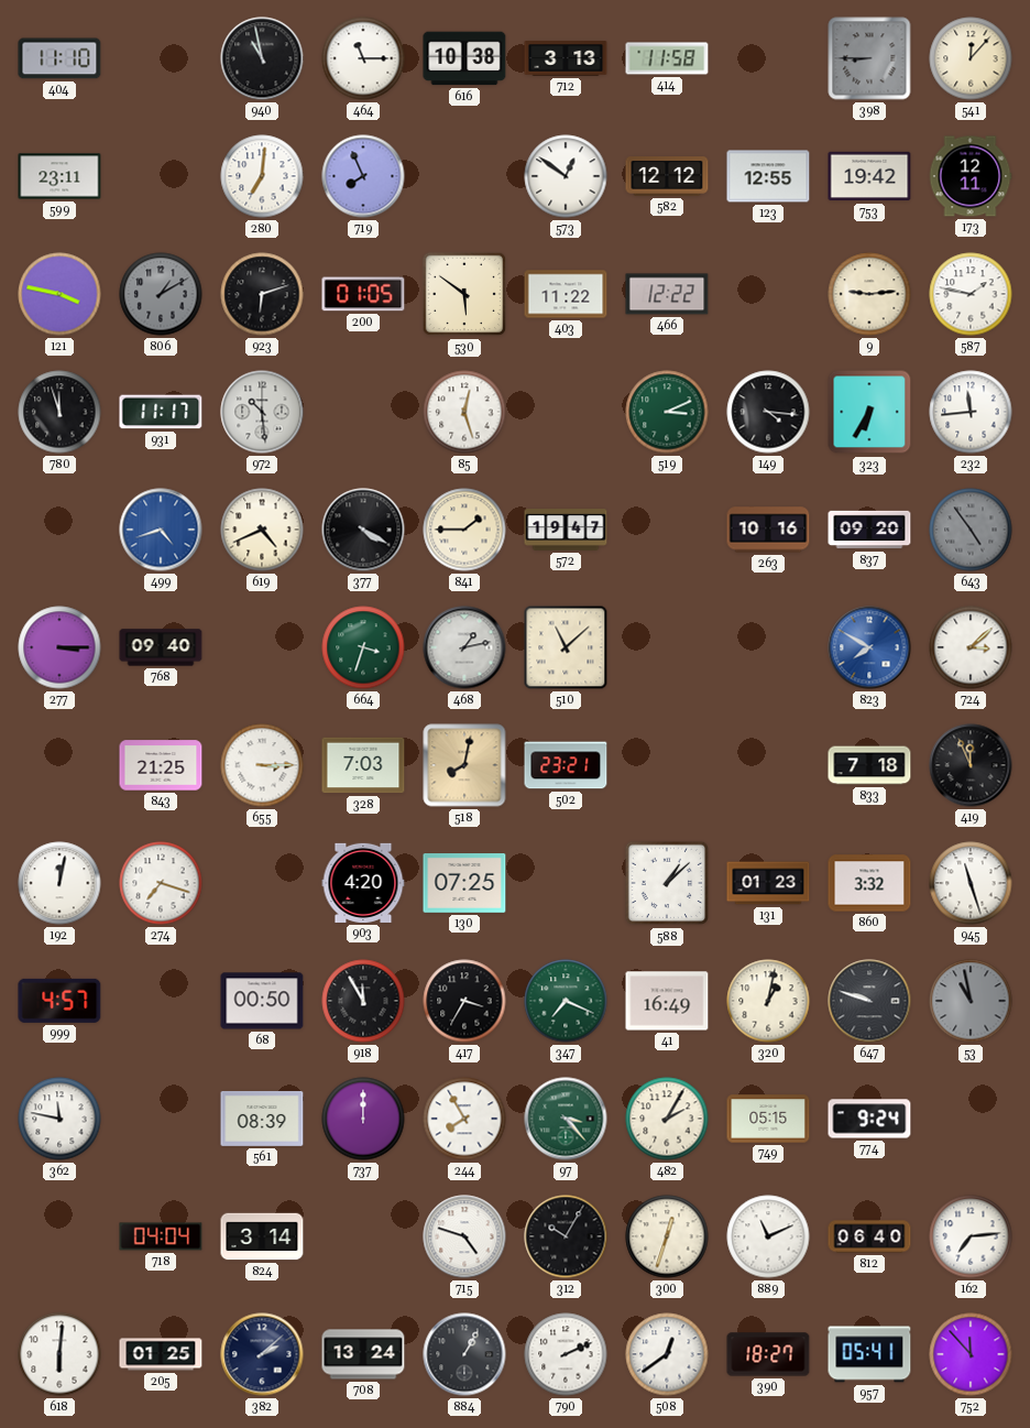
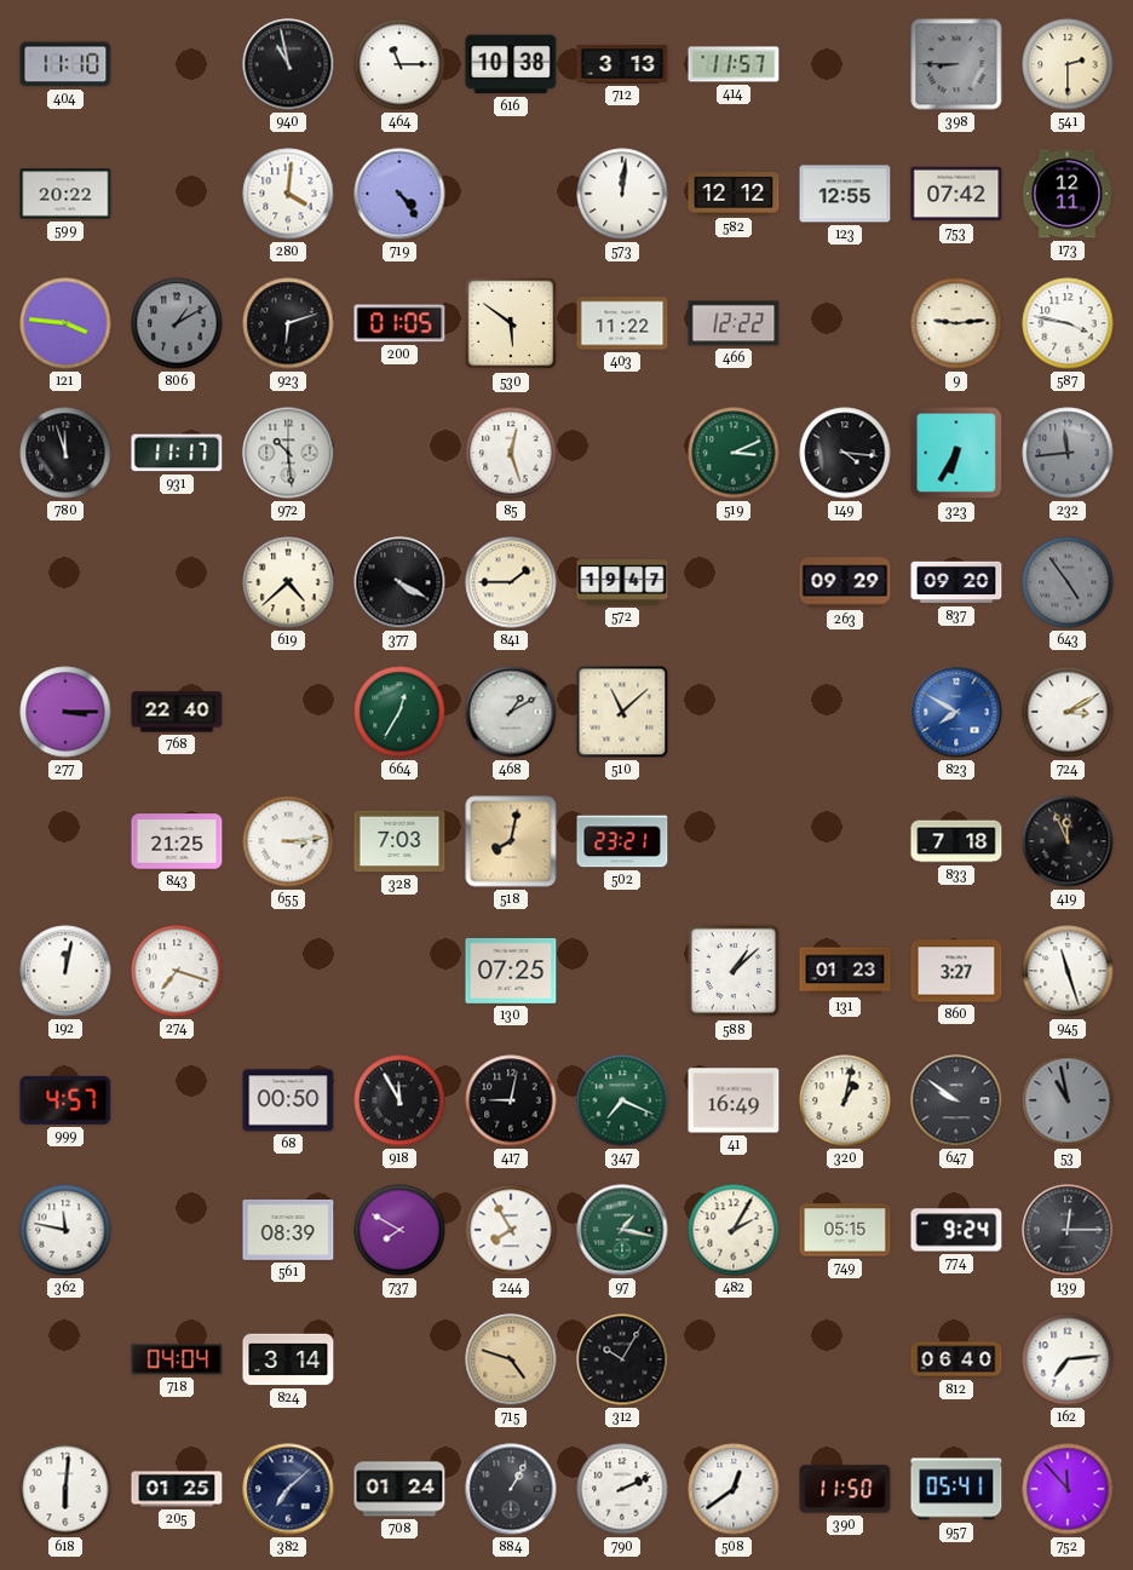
414: 11:58 -> 11:57
541: 12:07 -> 2:30
599: 23:11 -> 20:22
280: 7:01 -> 4:01
719: 7:56 -> 4:24
573: 12:51 -> 12:01
753: 19:42 -> 07:42
121: 3:47 -> 3:46
587: 1:47 -> 3:47
232 dial: white -> grey
499: 4:42 -> none
619: 4:41 -> 4:38
263: 10:16 -> 09:29
768: 09:40 -> 22:40
664: 3:33 -> 12:35
468: 1:13 -> 1:10
724: 3:08 -> 3:10
655: 3:15 -> 3:14
903: 4:20 -> none
860: 3:32 -> 3:27
417: 3:35 -> 9:02
647: 9:48 -> 9:51
737: 12:00 -> 7:50
97: 3:23 -> 1:17
139: none -> 12:15
715 dial: white -> champagne
300: 12:33 -> none
889: 11:11 -> none
382: 2:08 -> 7:08
708: 13:24 -> 01:24
390: 18:27 -> 11:50
